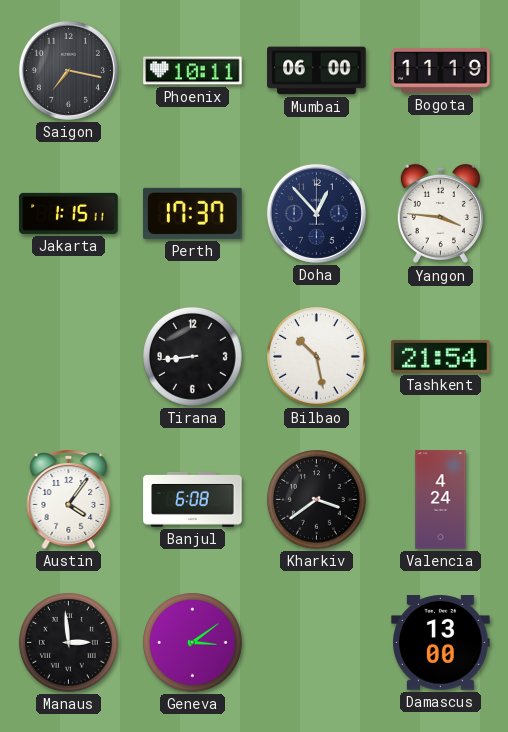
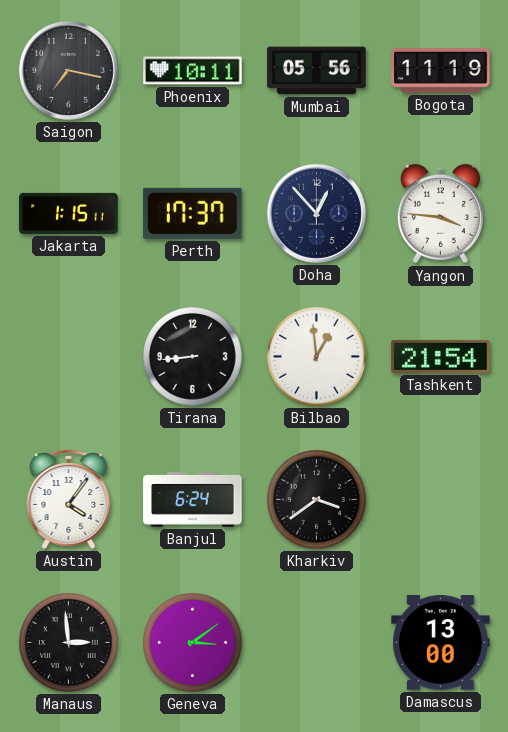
Mumbai: 06:00 -> 05:56
Bilbao: 10:28 -> 12:59
Banjul: 6:08 -> 6:24
Valencia: 4:24 -> none
